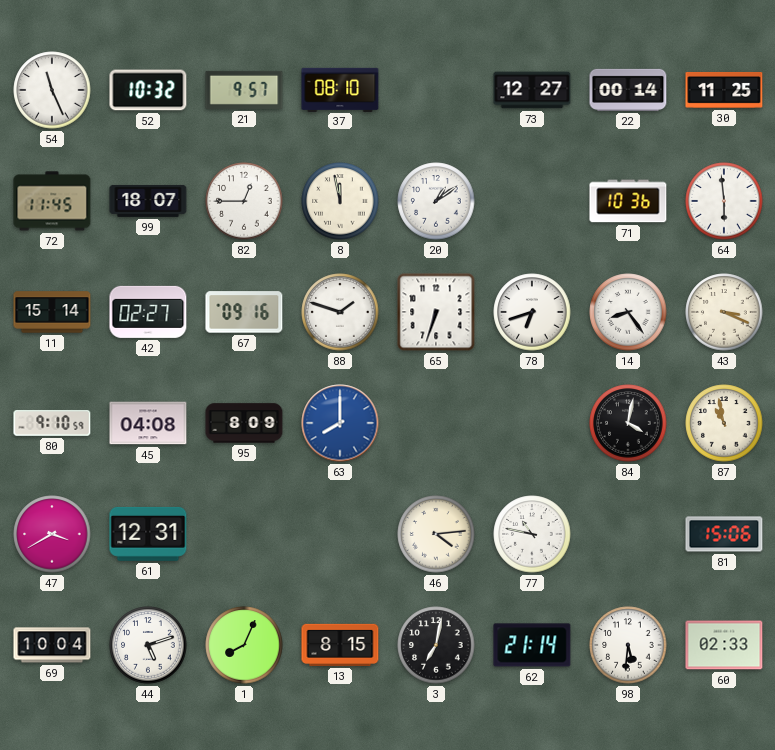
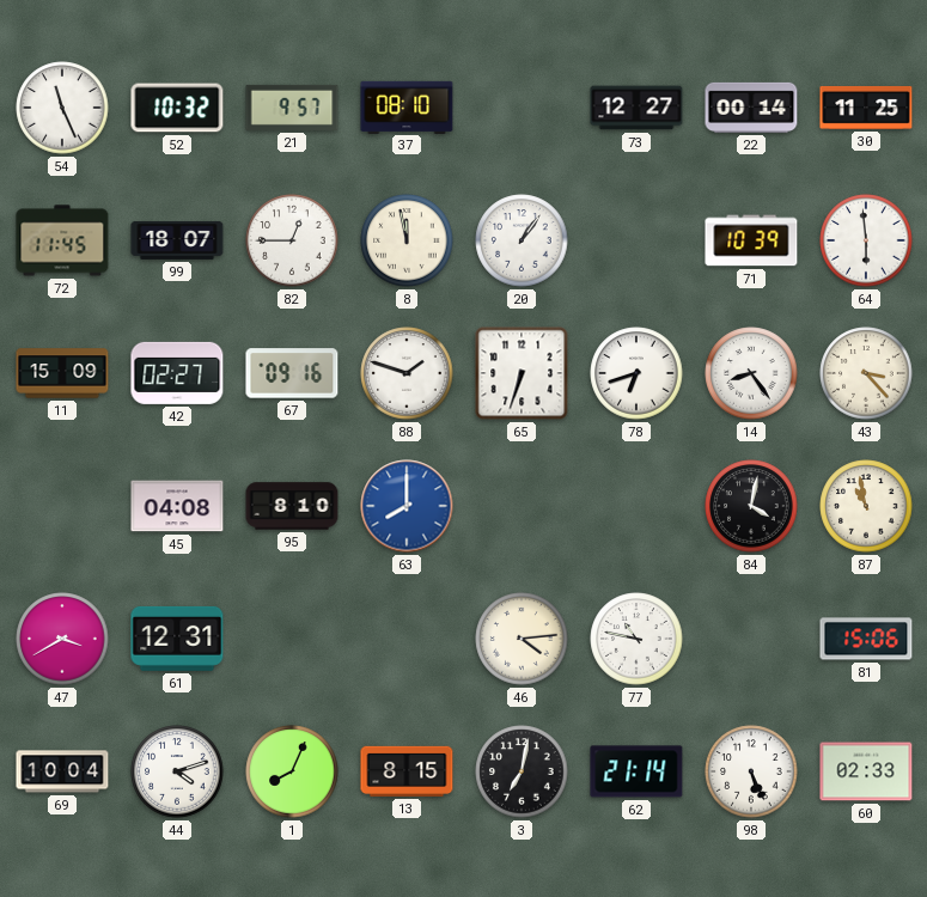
20: 1:09 -> 1:06
71: 10:36 -> 10:39
11: 15:14 -> 15:09
43: 3:19 -> 3:23
80: 9:10 -> none
95: 8:09 -> 8:10
44: 5:12 -> 4:12
98: 5:31 -> 5:26
